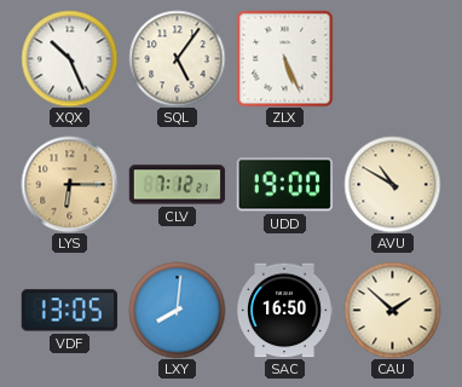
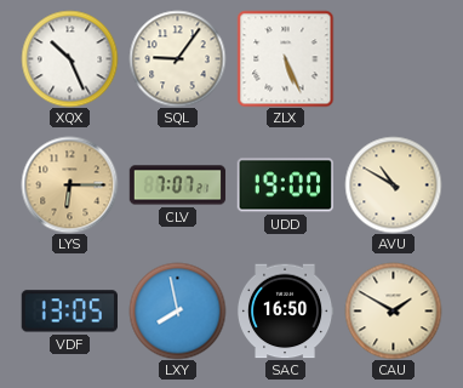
SQL: 5:06 -> 9:06
CLV: 7:12 -> 7:07
LXY: 8:01 -> 7:58
CAU: 1:52 -> 1:50
